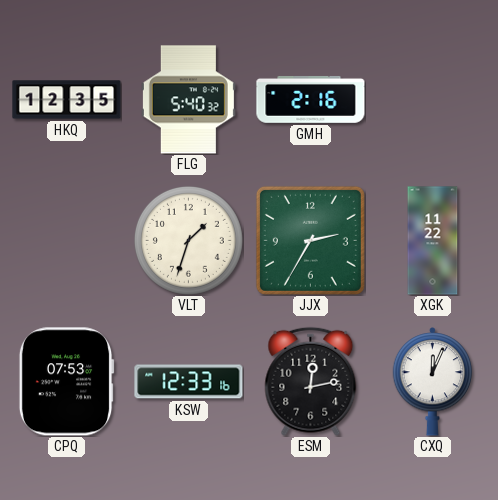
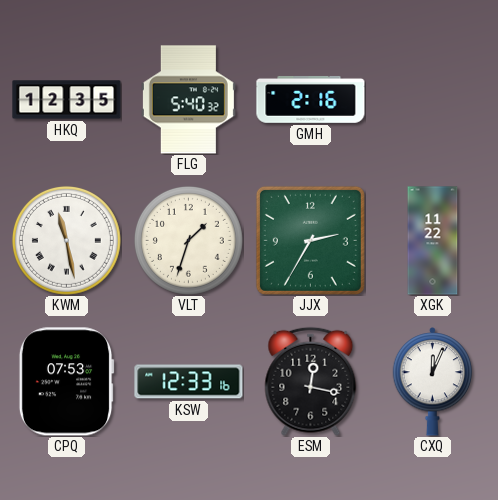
KWM: none -> 11:28
ESM: 12:13 -> 12:17
